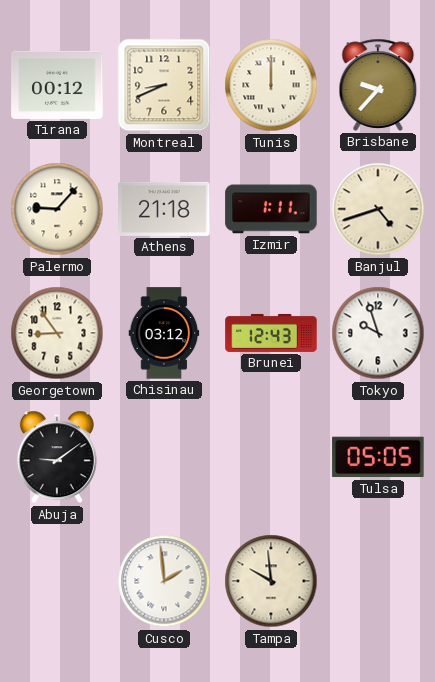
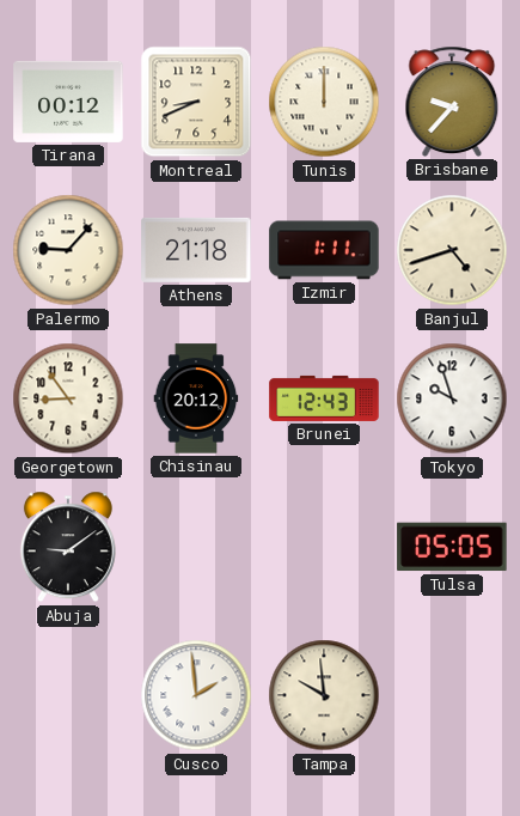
Chisinau: 03:12 -> 20:12
